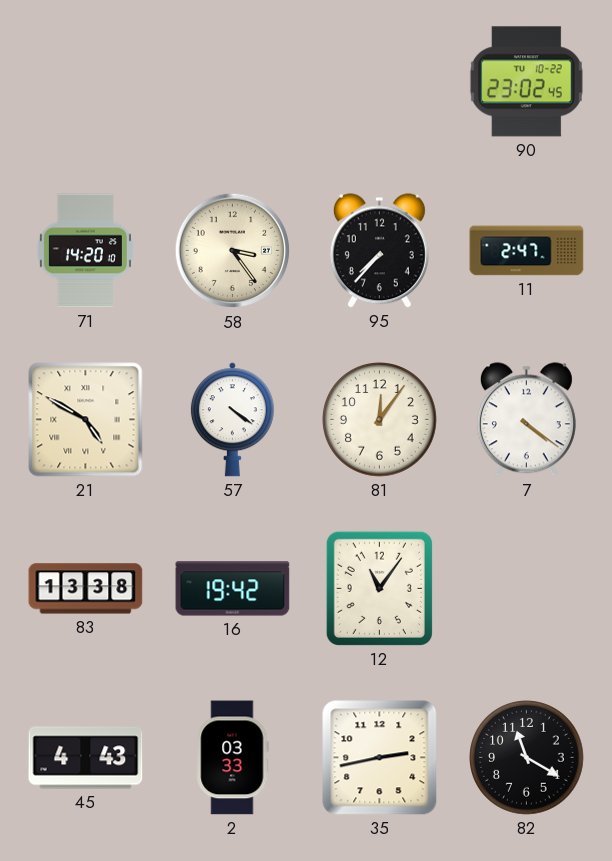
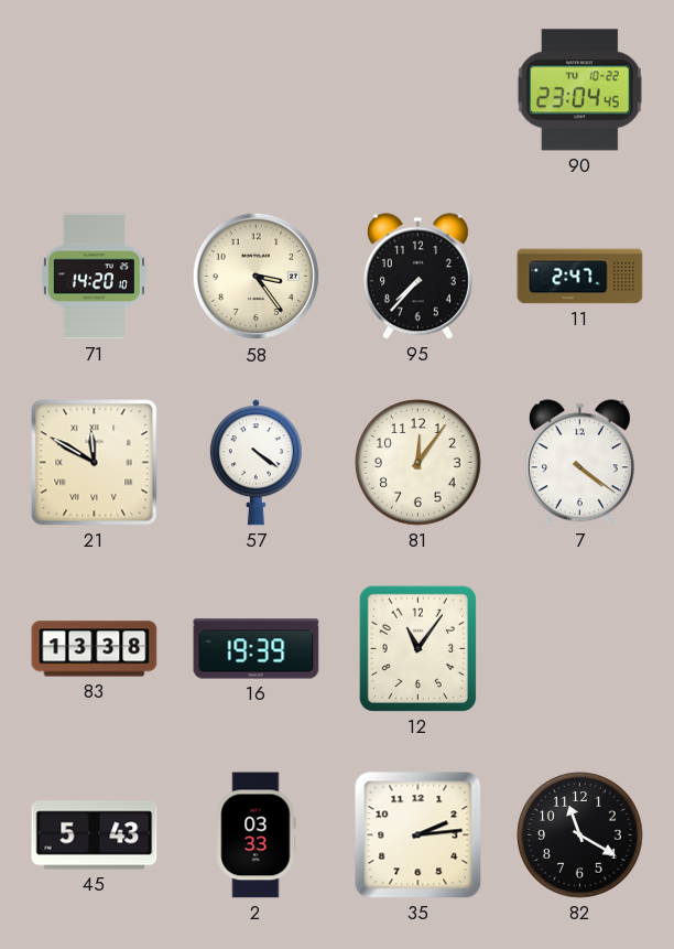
90: 23:02 -> 23:04
21: 4:50 -> 11:50
16: 19:42 -> 19:39
45: 4:43 -> 5:43
35: 2:43 -> 2:14
